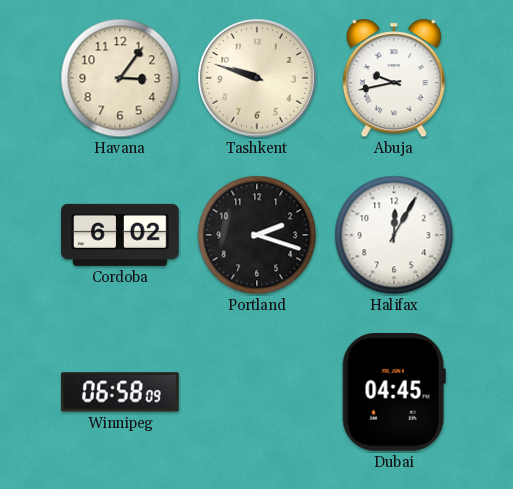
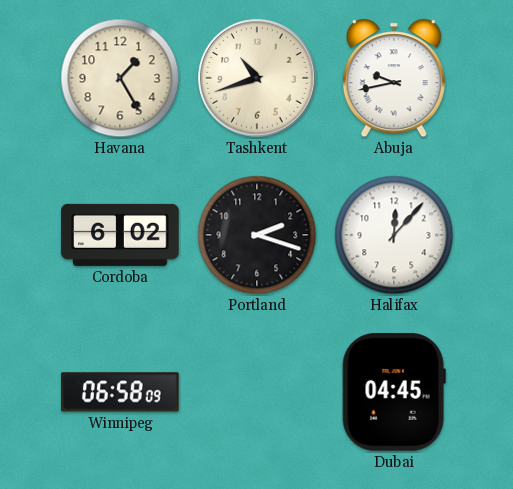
Havana: 3:06 -> 1:25
Tashkent: 9:48 -> 10:42
Halifax: 12:05 -> 12:07
